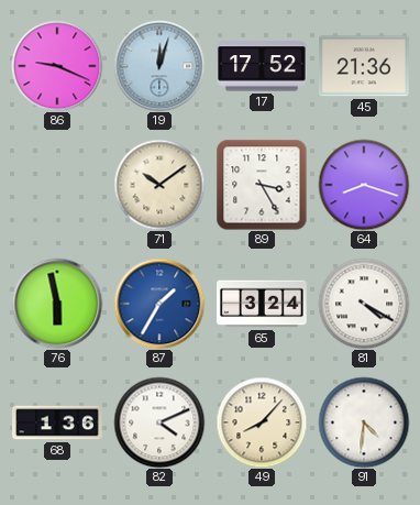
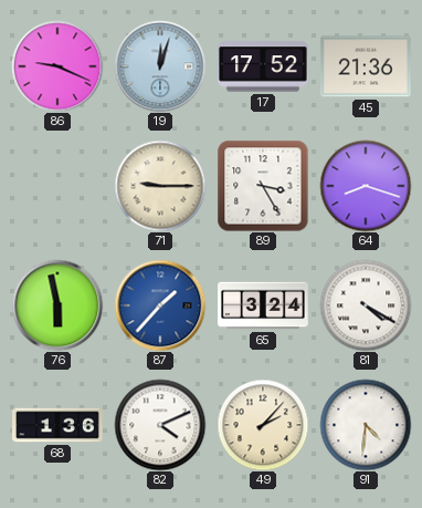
71: 10:09 -> 9:15
87: 1:35 -> 1:37
49: 8:07 -> 2:07
